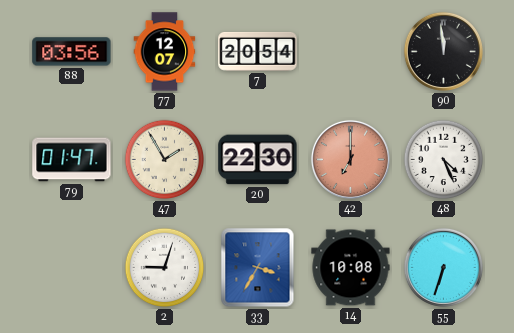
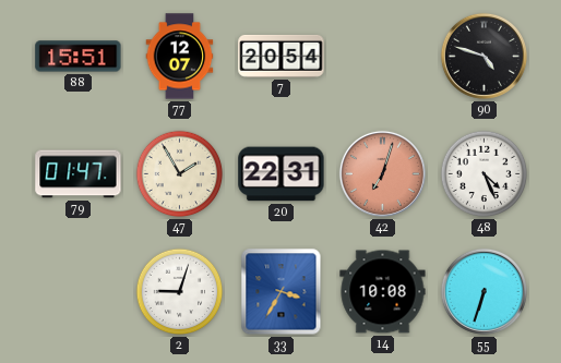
88: 03:56 -> 15:51
90: 11:59 -> 4:48
20: 22:30 -> 22:31
42: 7:00 -> 7:03
